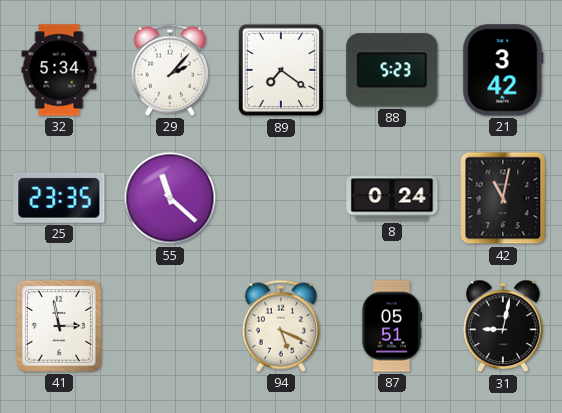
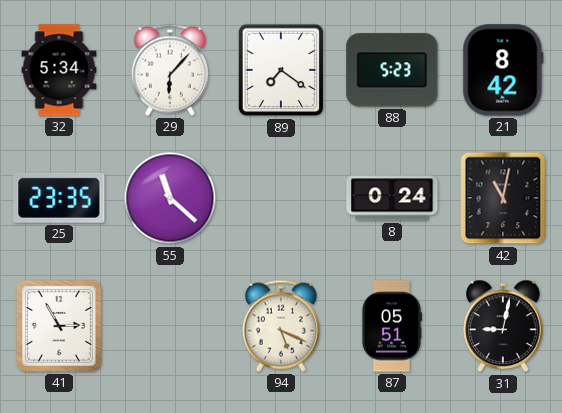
29: 2:07 -> 6:07
21: 3:42 -> 8:42
41: 2:58 -> 2:55
